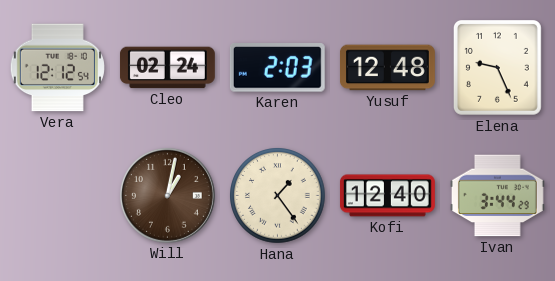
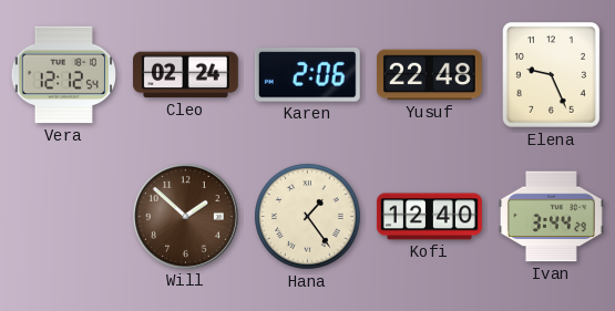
Karen: 2:03 -> 2:06
Yusuf: 12:48 -> 22:48
Will: 1:02 -> 1:52
